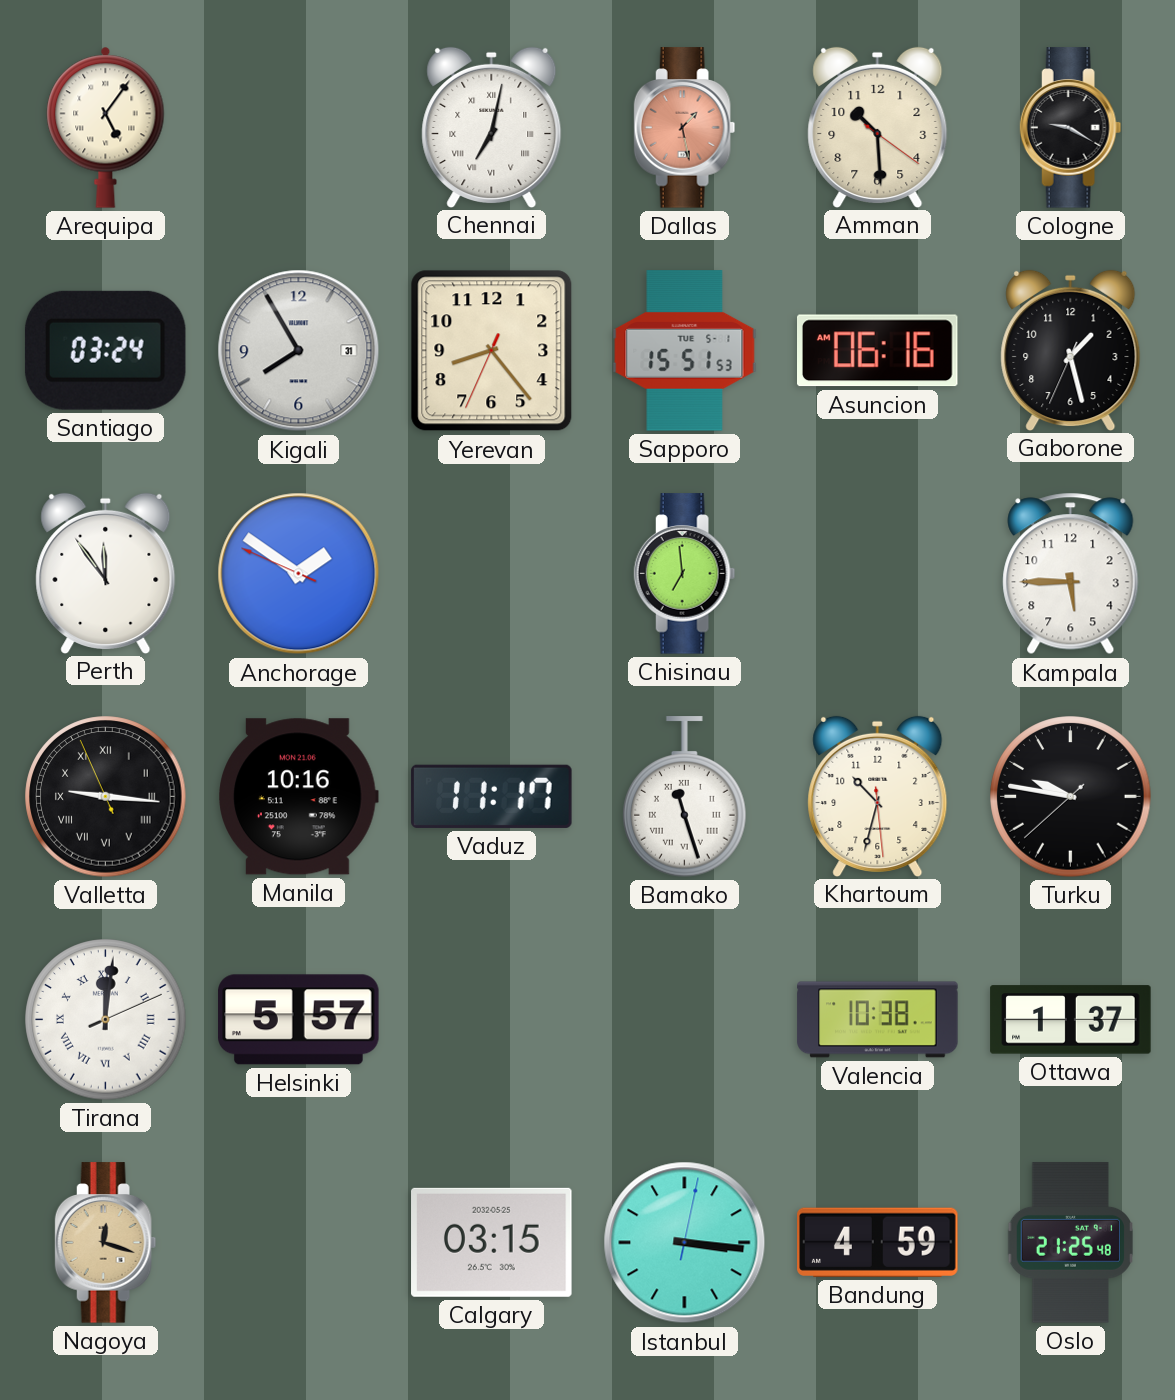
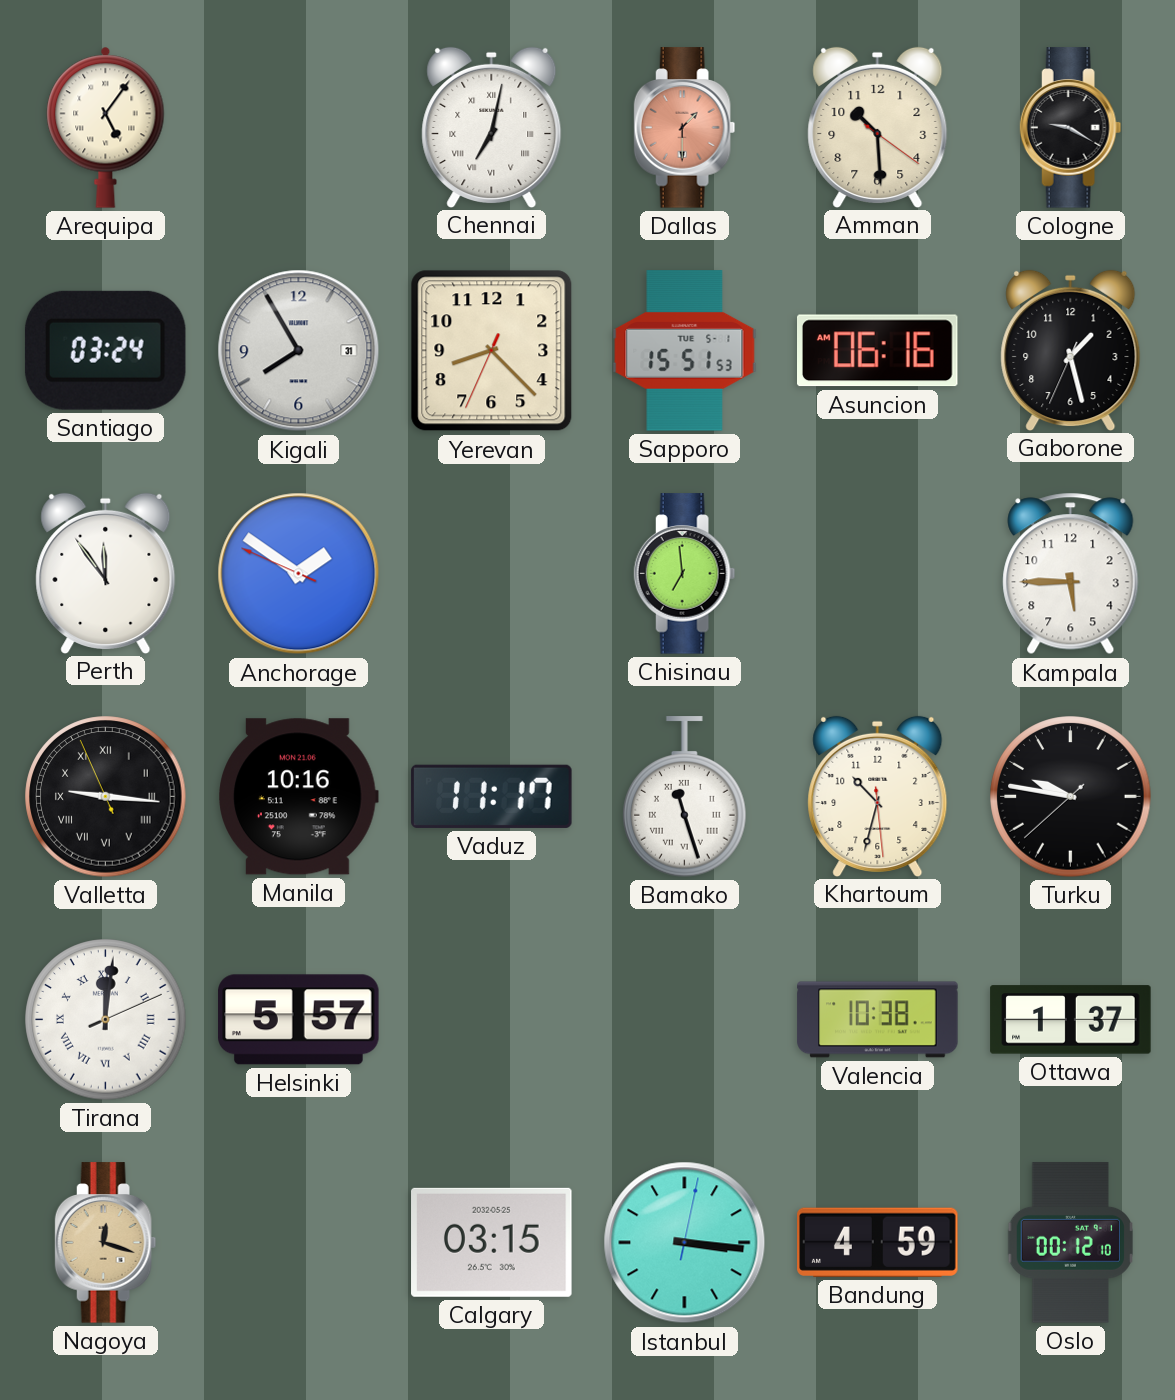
Dallas: 1:28 -> 1:30
Yerevan: 8:23 -> 8:22
Oslo: 21:25 -> 00:12
